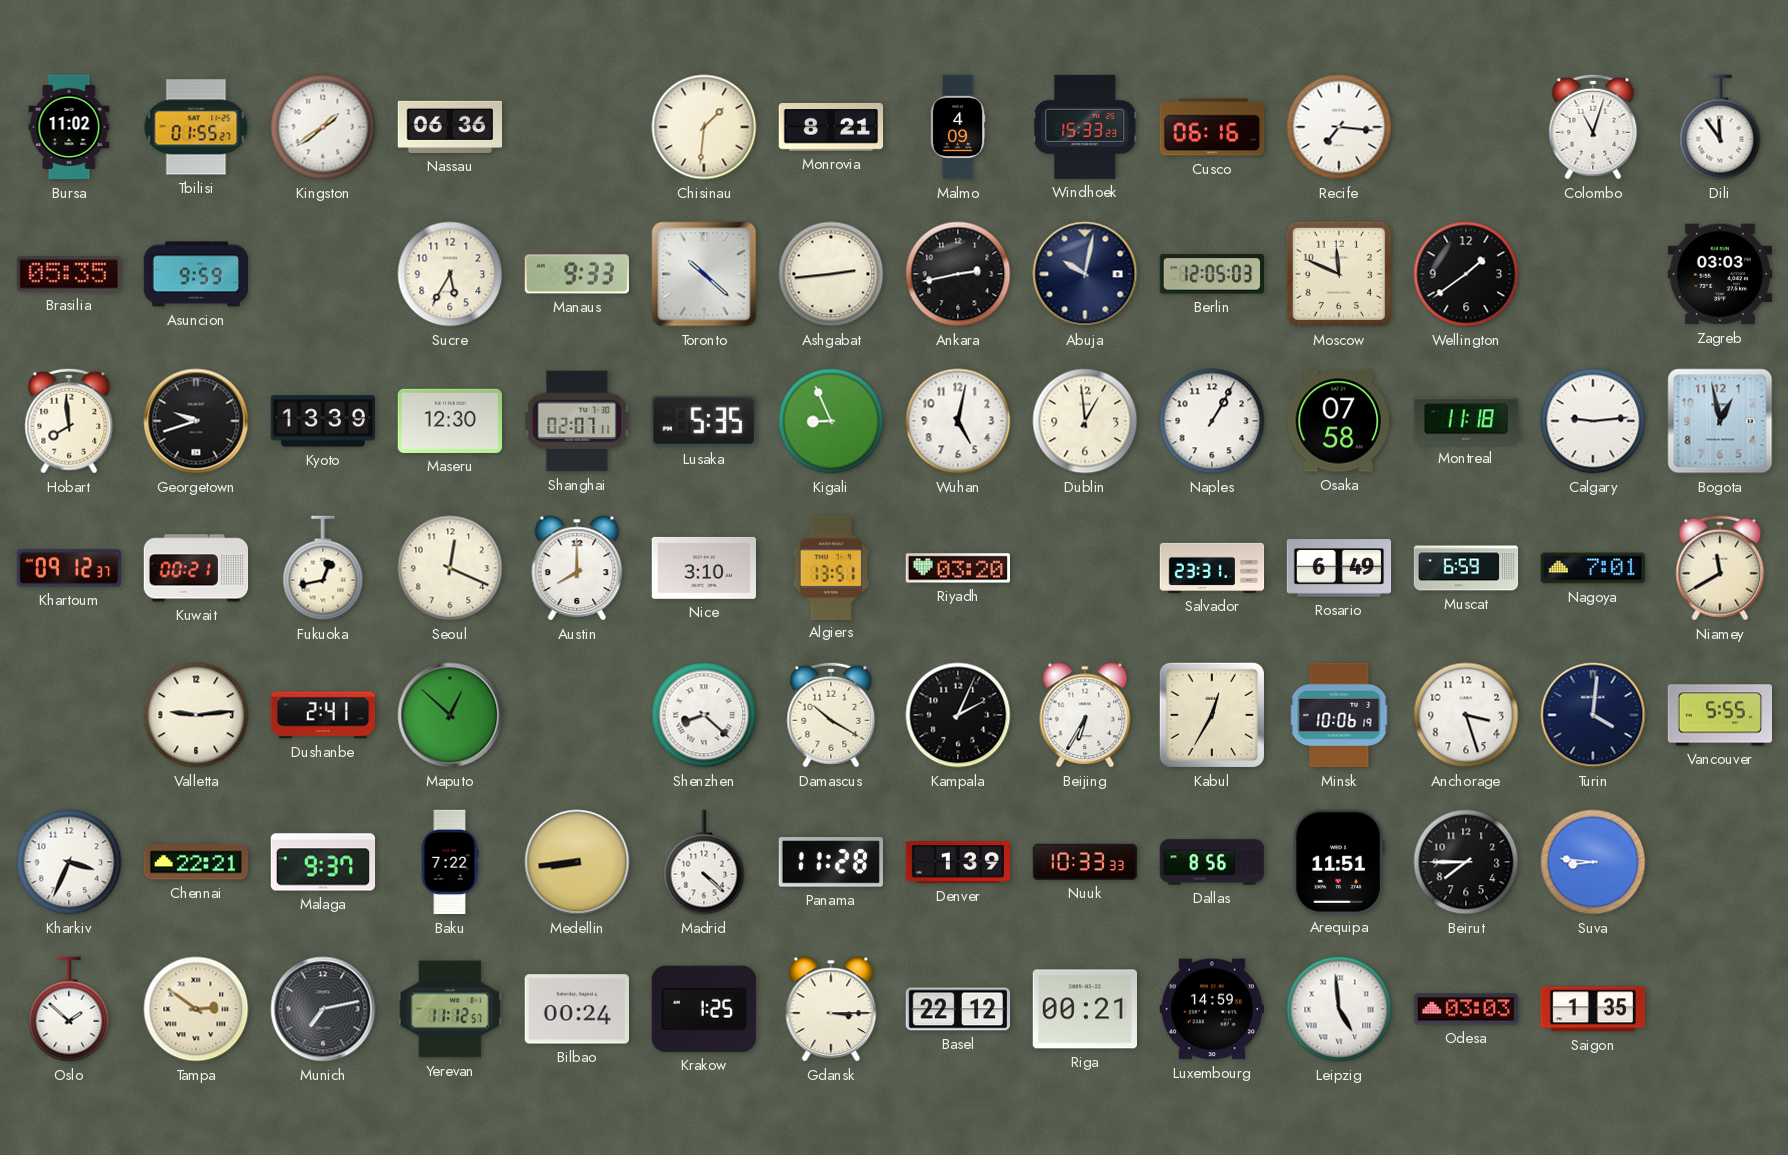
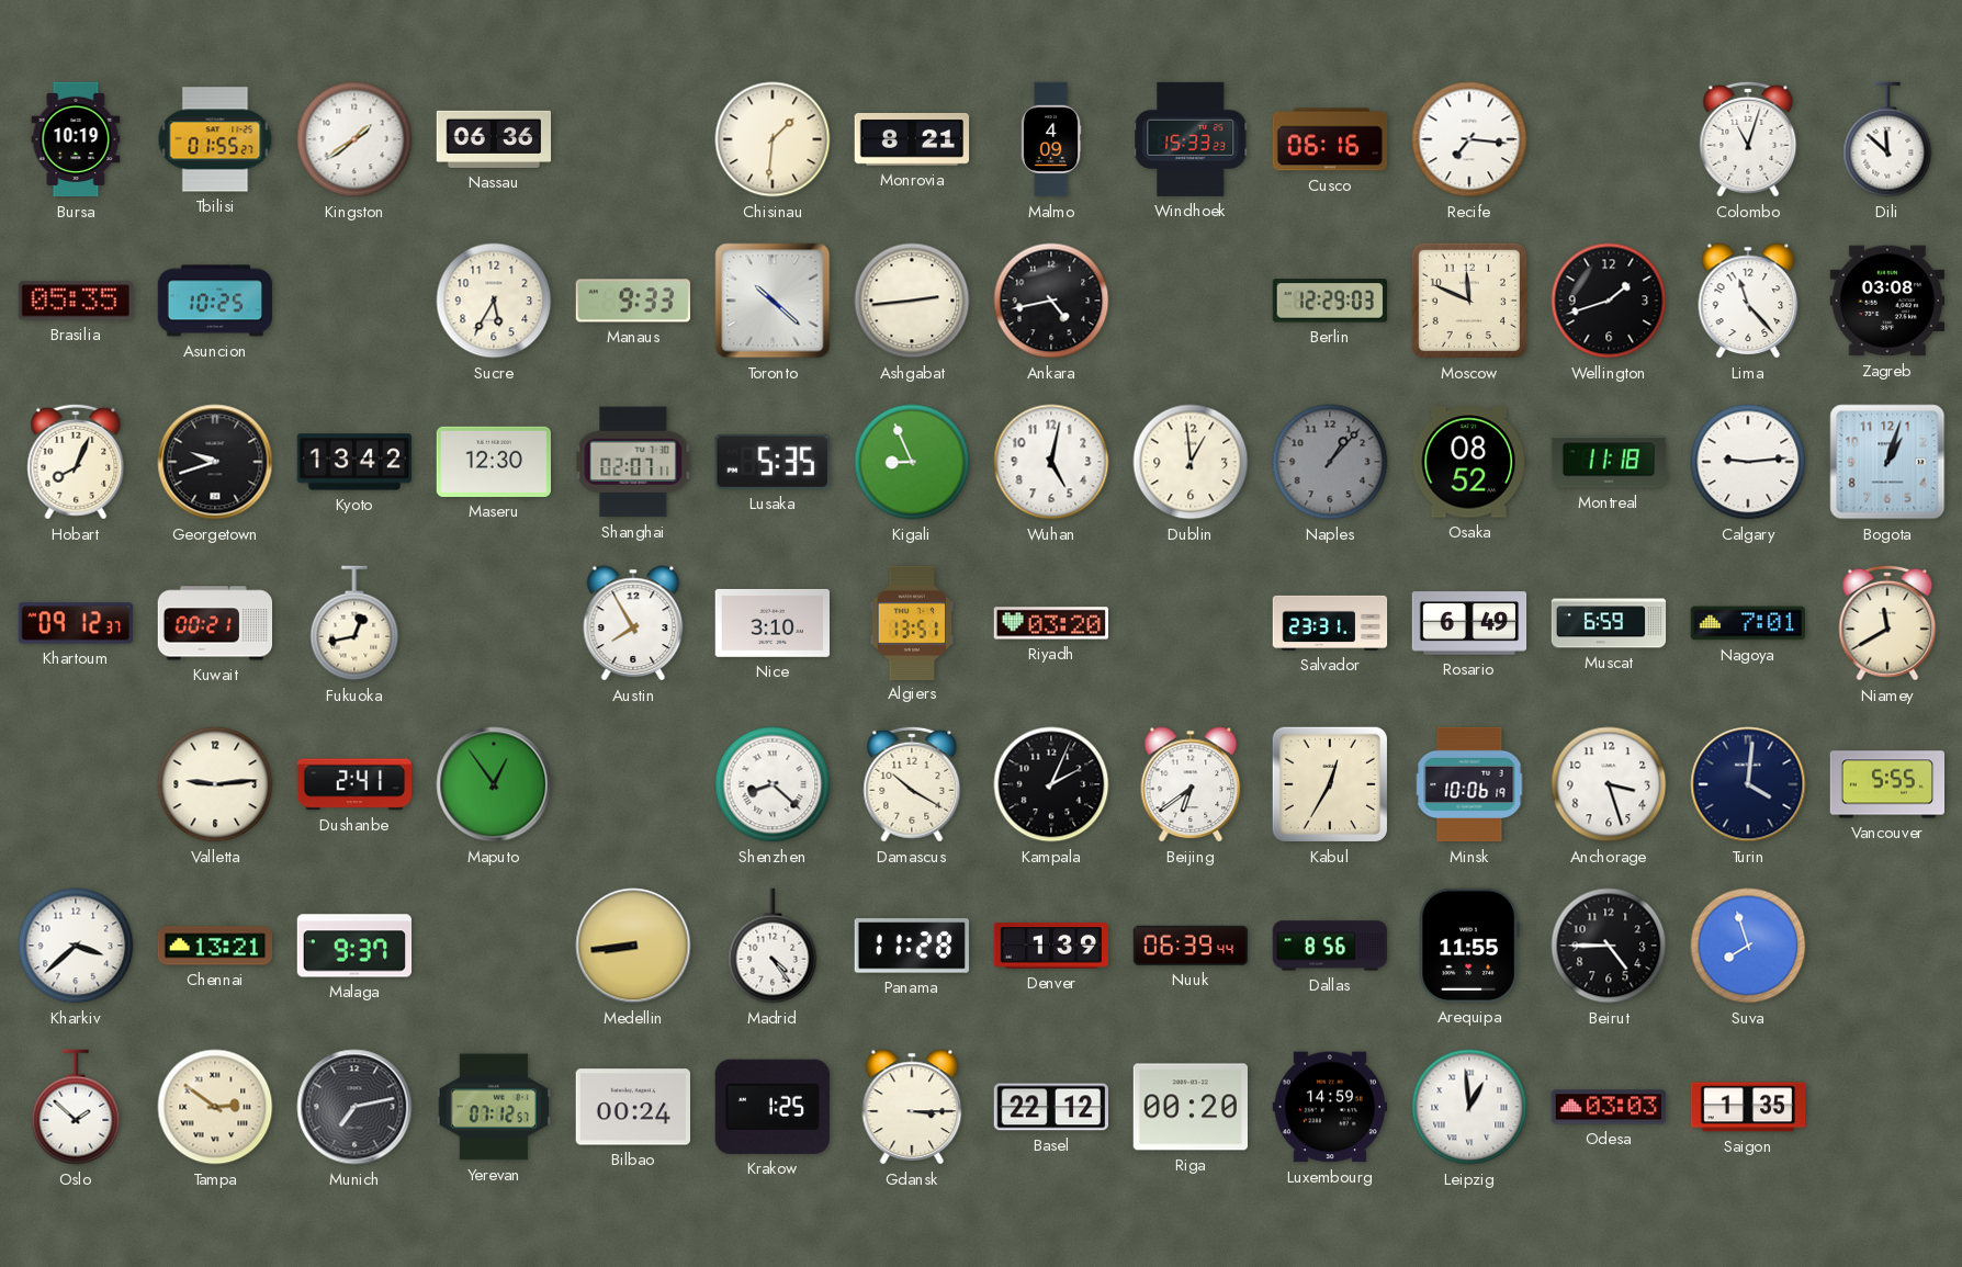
Bursa: 11:02 -> 10:19
Dili: 11:54 -> 11:52
Asuncion: 9:59 -> 10:25
Ankara: 2:43 -> 4:43
Abuja: 10:02 -> none
Berlin: 12:05 -> 12:29
Wellington: 1:39 -> 1:42
Lima: none -> 11:23
Zagreb: 03:03 -> 03:08
Hobart: 7:59 -> 8:04
Kyoto: 13:39 -> 13:42
Naples: 1:05 -> 1:07
Naples dial: white -> grey
Osaka: 07:58 -> 08:52
Bogota: 12:58 -> 1:03
Seoul: 12:19 -> none
Austin: 8:00 -> 7:55
Maputo: 12:52 -> 12:54
Beijing: 6:35 -> 6:39
Kharkiv: 3:34 -> 3:38
Chennai: 22:21 -> 13:21
Baku: 7:22 -> none
Madrid: 4:22 -> 4:24
Nuuk: 10:33 -> 06:39
Arequipa: 11:51 -> 11:55
Beirut: 7:45 -> 4:45
Suva: 8:46 -> 7:57
Yerevan: 11:12 -> 07:12
Riga: 00:21 -> 00:20
Leipzig: 4:59 -> 12:59
